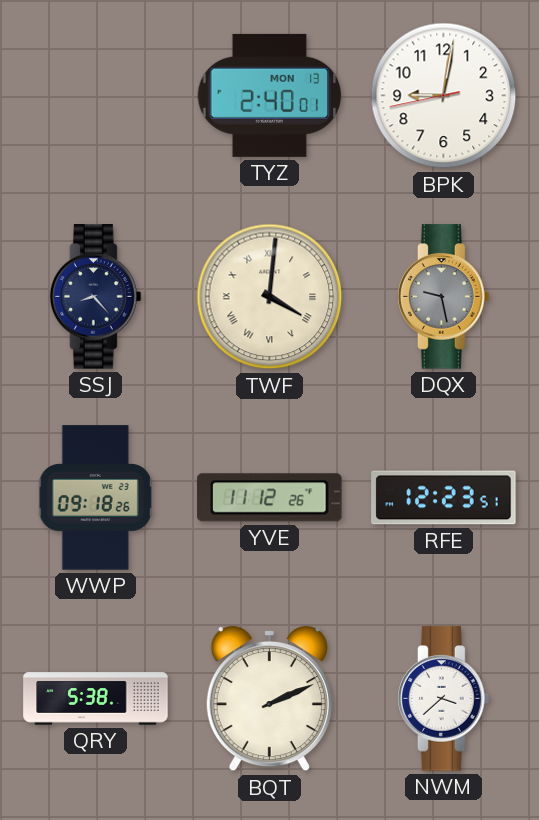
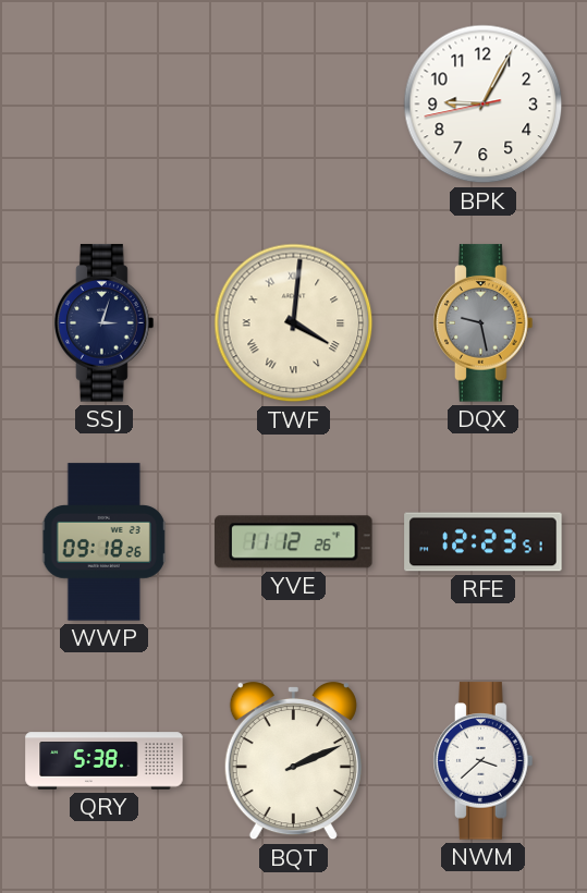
TYZ: 2:40 -> none
BPK: 9:01 -> 9:04
SSJ: 8:23 -> 3:03
